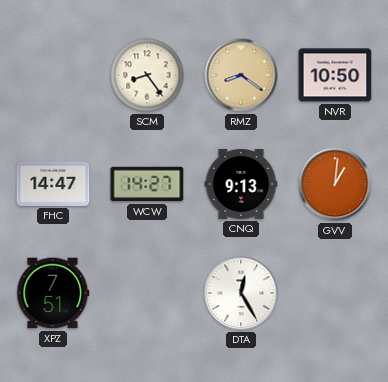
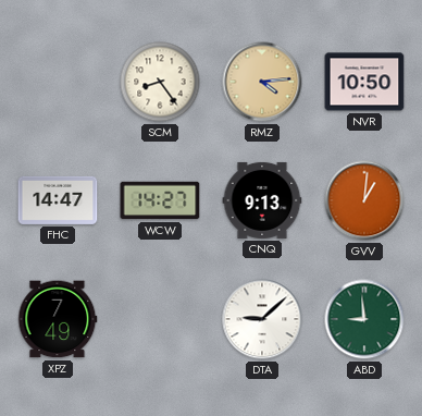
RMZ: 8:21 -> 4:14
XPZ: 7:51 -> 7:49
DTA: 12:25 -> 9:08
ABD: none -> 8:59
